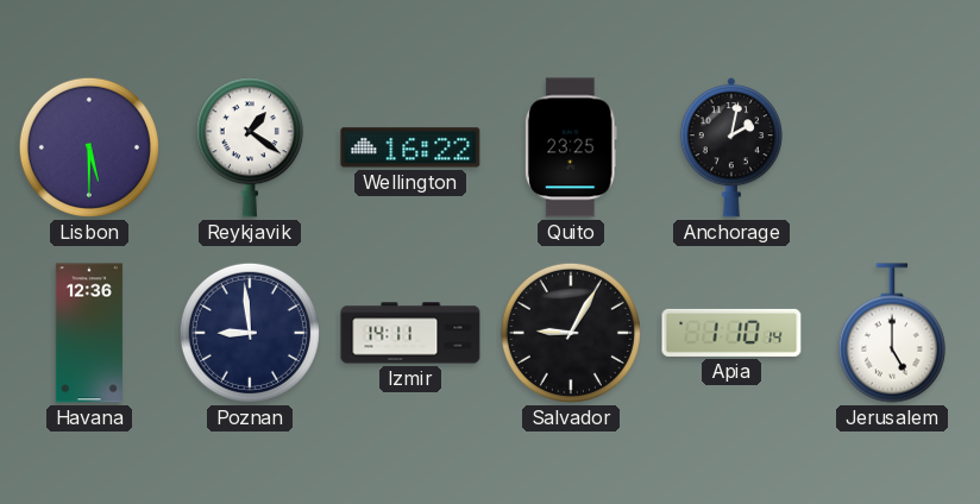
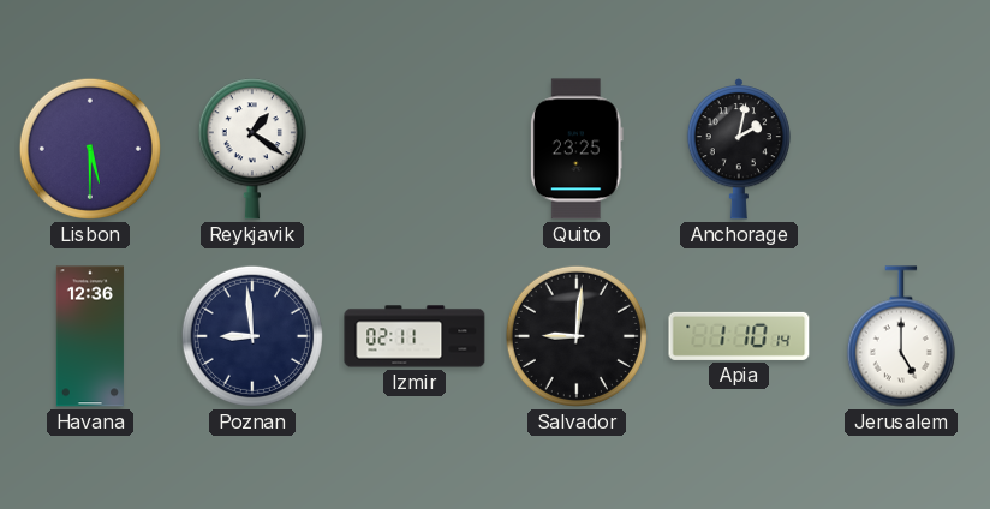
Wellington: 16:22 -> none
Izmir: 14:11 -> 02:11
Salvador: 9:05 -> 9:01
